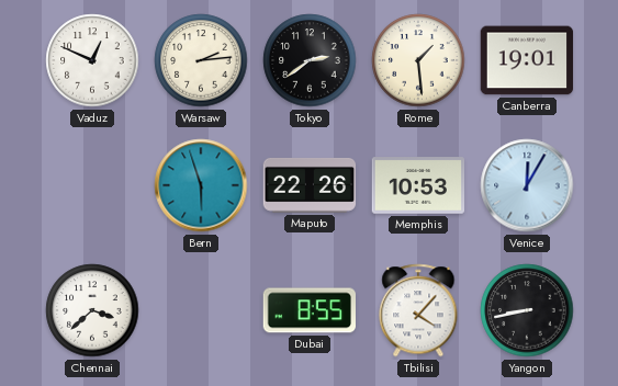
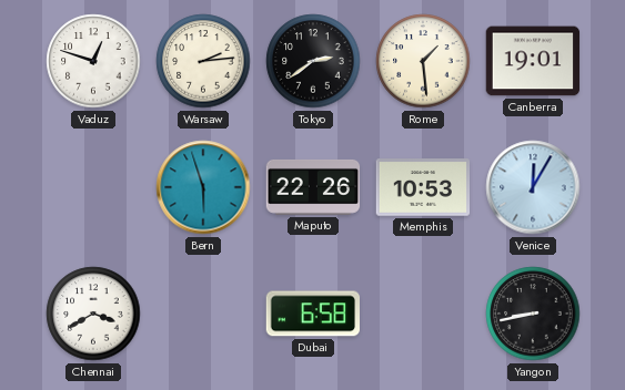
Vaduz: 12:49 -> 12:48
Chennai: 3:38 -> 3:40
Dubai: 8:55 -> 6:58
Tbilisi: 4:07 -> none
